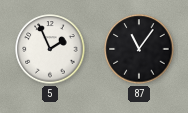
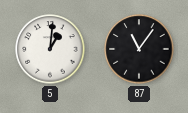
5: 1:56 -> 1:01
